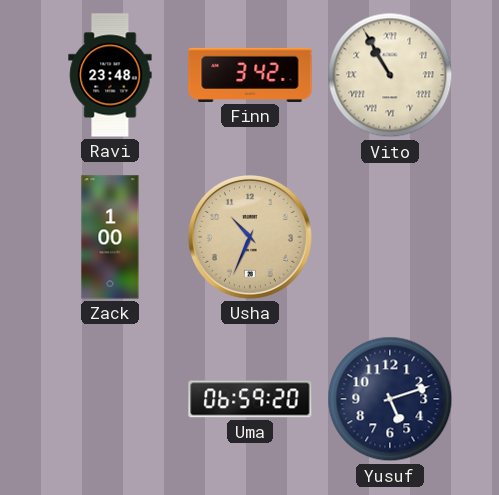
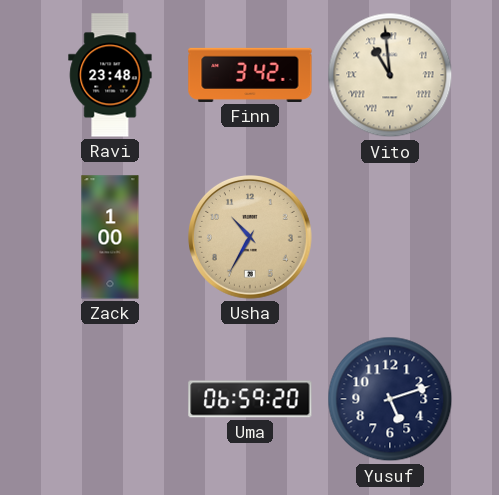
Vito: 10:55 -> 10:59
Usha: 10:34 -> 10:35
